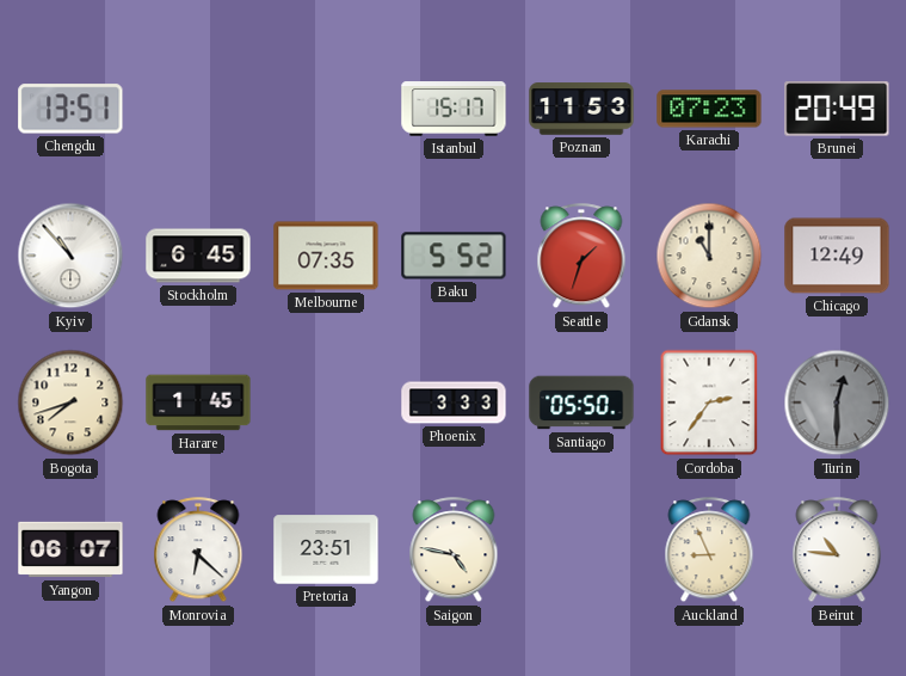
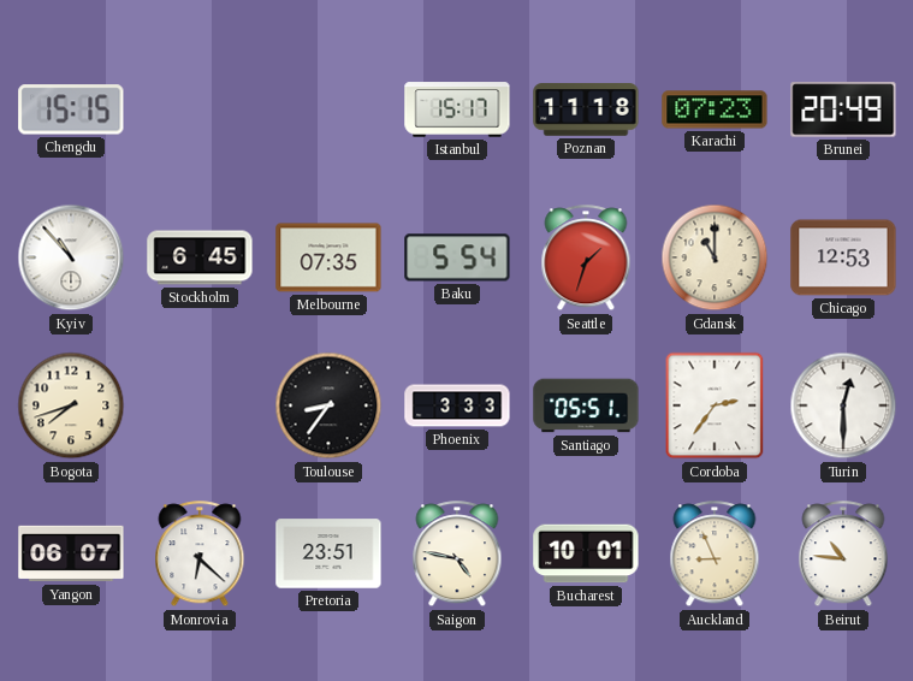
Chengdu: 13:51 -> 15:15
Poznan: 11:53 -> 11:18
Baku: 5:52 -> 5:54
Chicago: 12:49 -> 12:53
Harare: 1:45 -> none
Toulouse: none -> 8:36
Santiago: 05:50 -> 05:51
Turin dial: grey -> white
Bucharest: none -> 10:01
